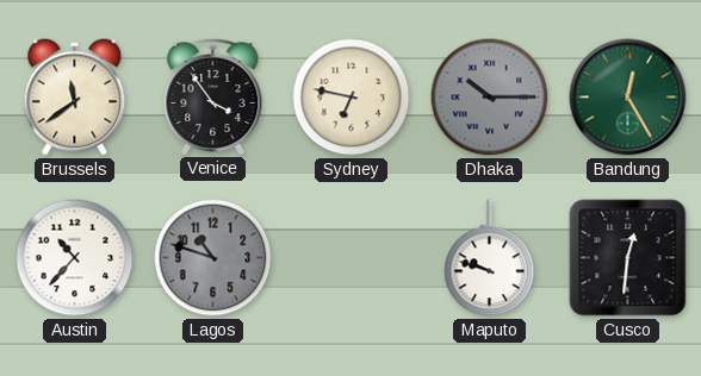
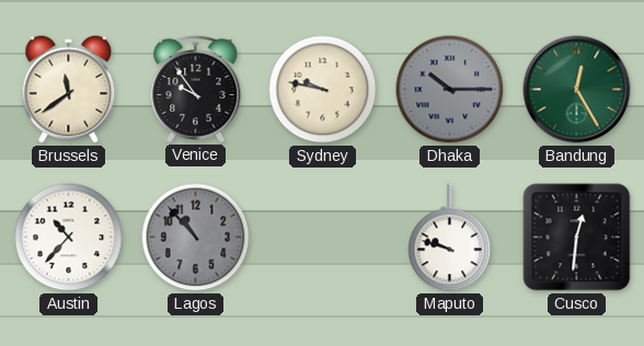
Venice: 3:54 -> 9:54
Sydney: 6:47 -> 9:47
Lagos: 10:48 -> 10:53
